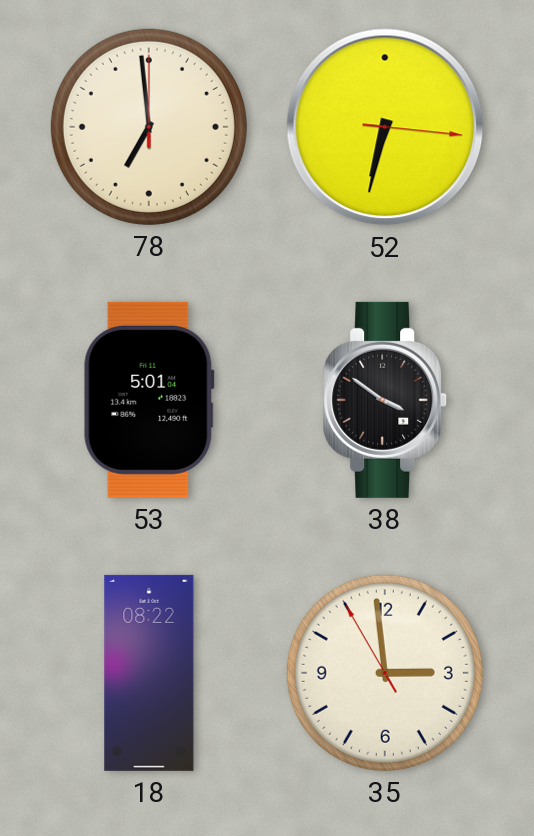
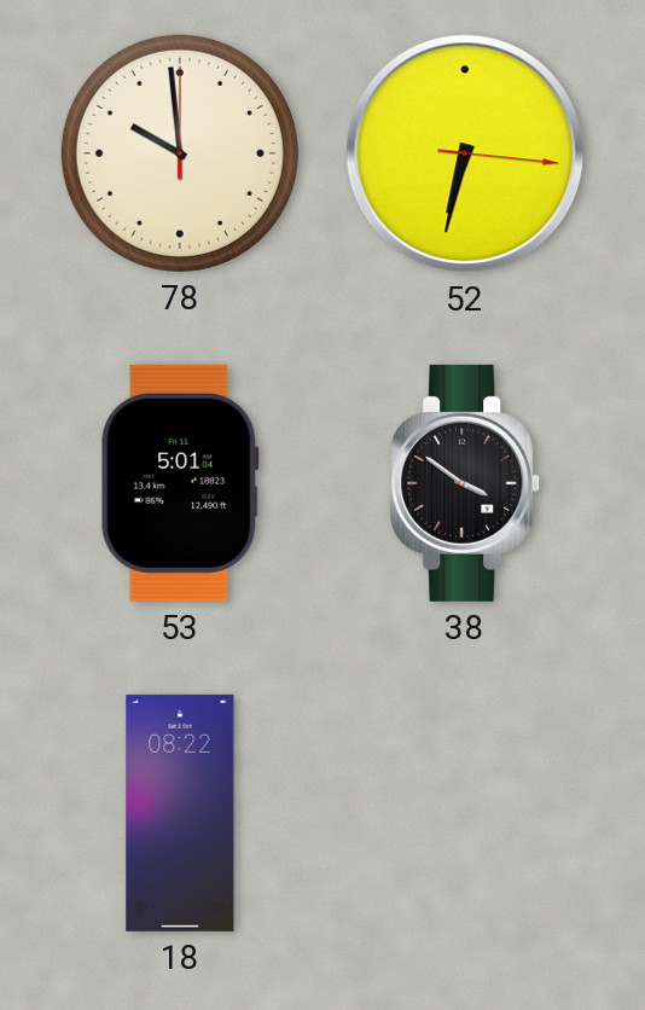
78: 6:59 -> 9:59
35: 2:58 -> none
